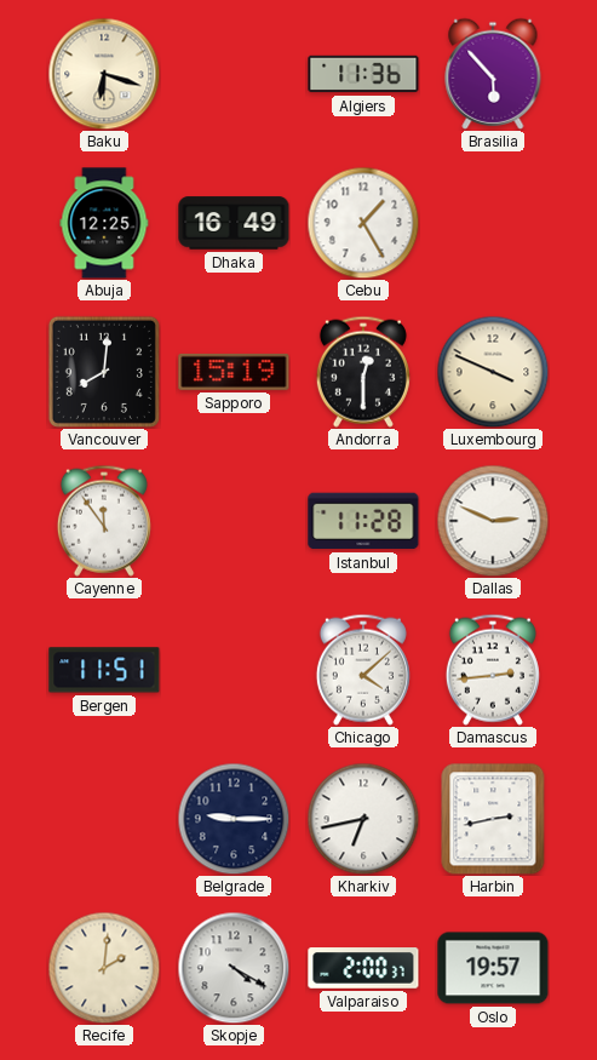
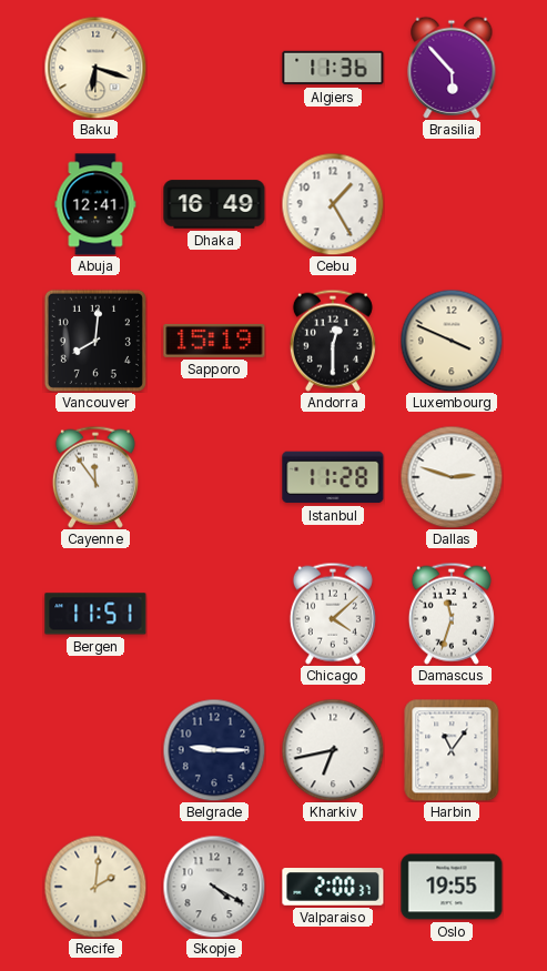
Abuja: 12:25 -> 12:41
Dallas: 2:49 -> 2:48
Damascus: 2:44 -> 11:33
Harbin: 2:43 -> 11:06
Oslo: 19:57 -> 19:55
